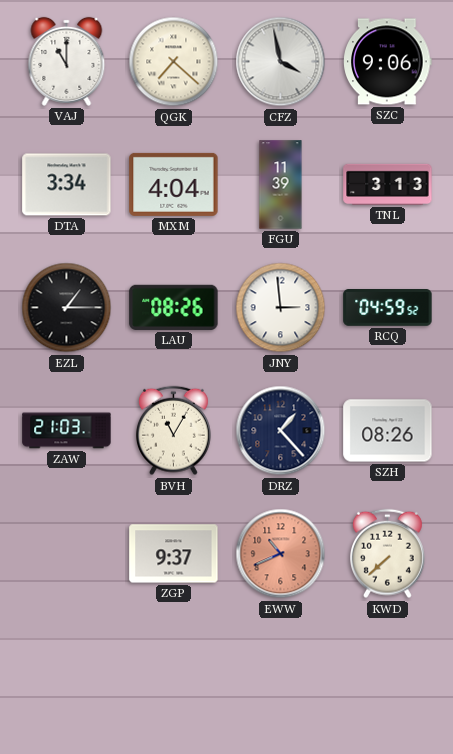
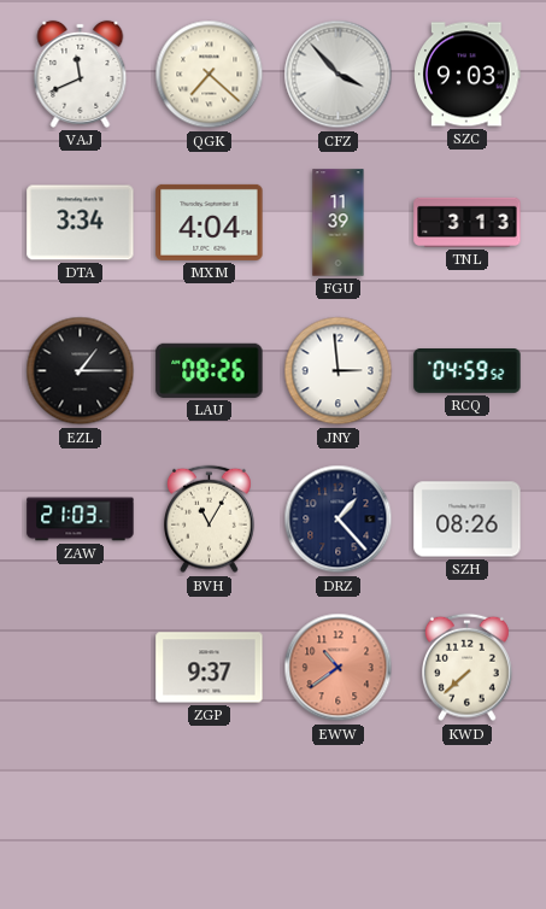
VAJ: 11:00 -> 11:41
CFZ: 3:58 -> 3:53
SZC: 9:06 -> 9:03
EWW: 10:41 -> 10:39
